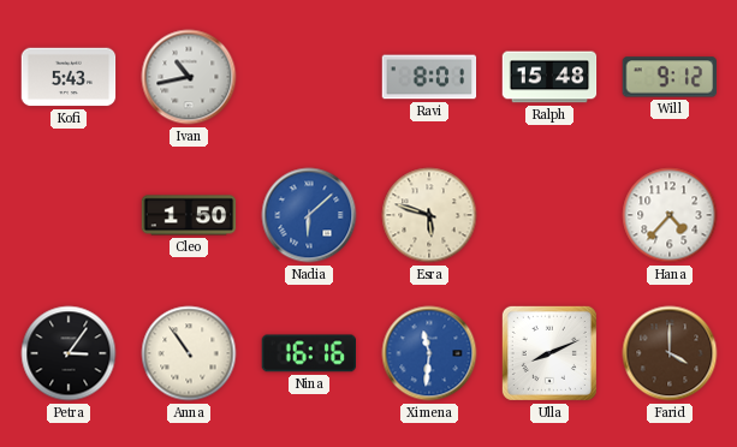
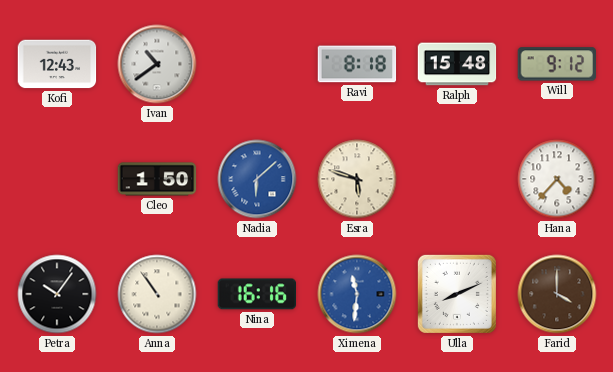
Kofi: 5:43 -> 12:43
Ivan: 10:43 -> 10:39
Ravi: 8:01 -> 8:18
Petra: 3:06 -> 10:06
